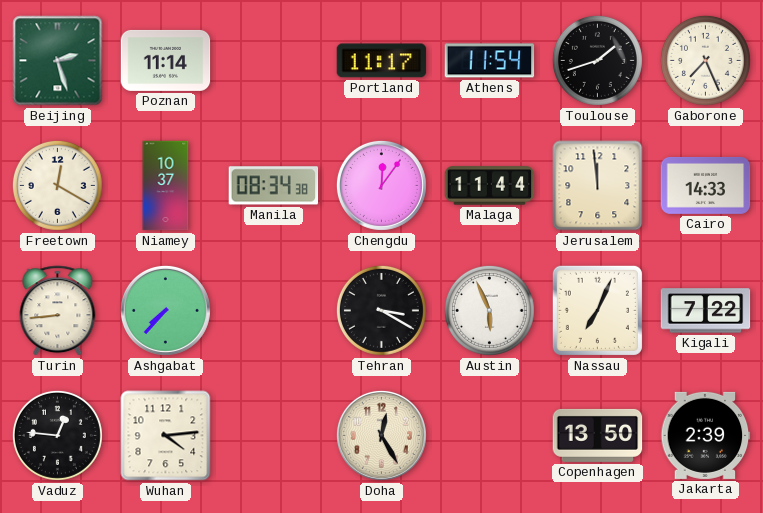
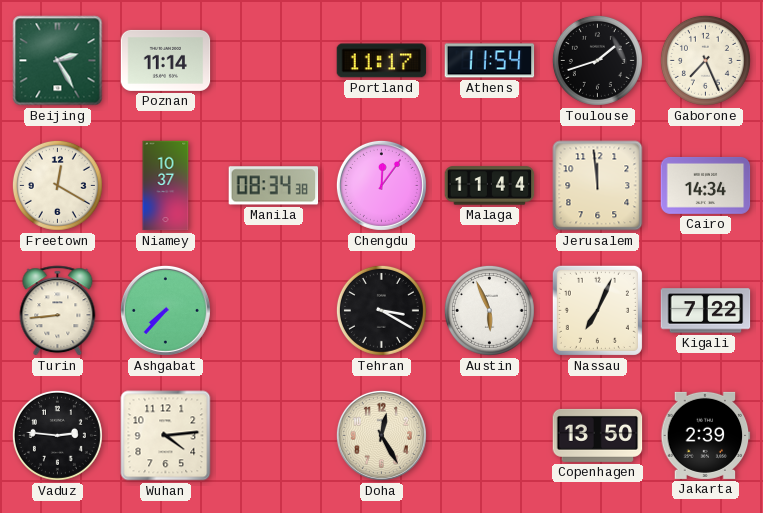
Beijing: 2:27 -> 2:25
Cairo: 14:33 -> 14:34
Vaduz: 12:46 -> 2:46
